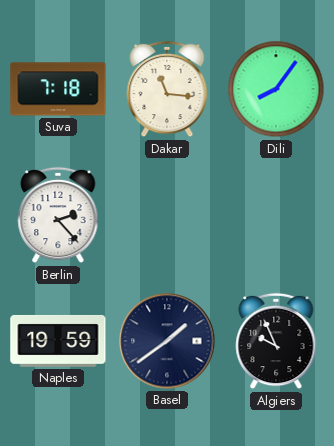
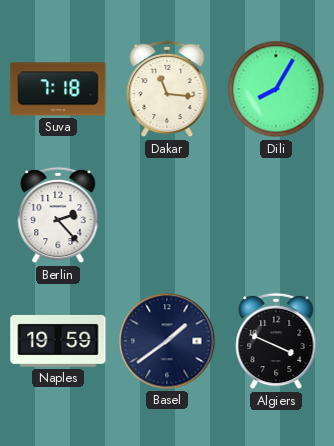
Dili: 8:06 -> 8:05
Algiers: 9:56 -> 3:49
